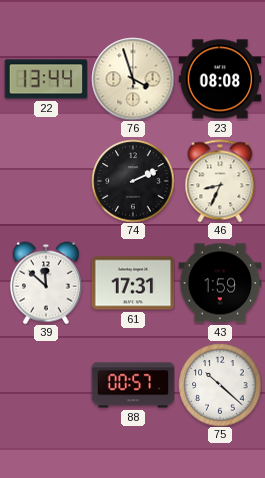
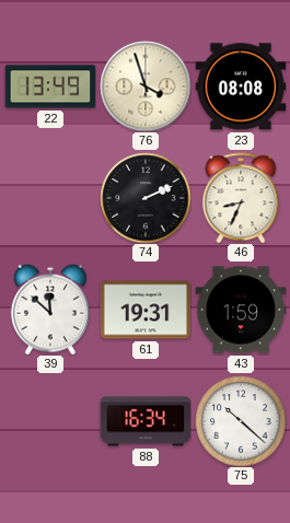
22: 13:44 -> 13:49
61: 17:31 -> 19:31
88: 00:57 -> 16:34
